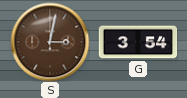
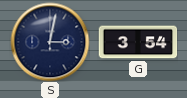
S dial: brown -> navy
